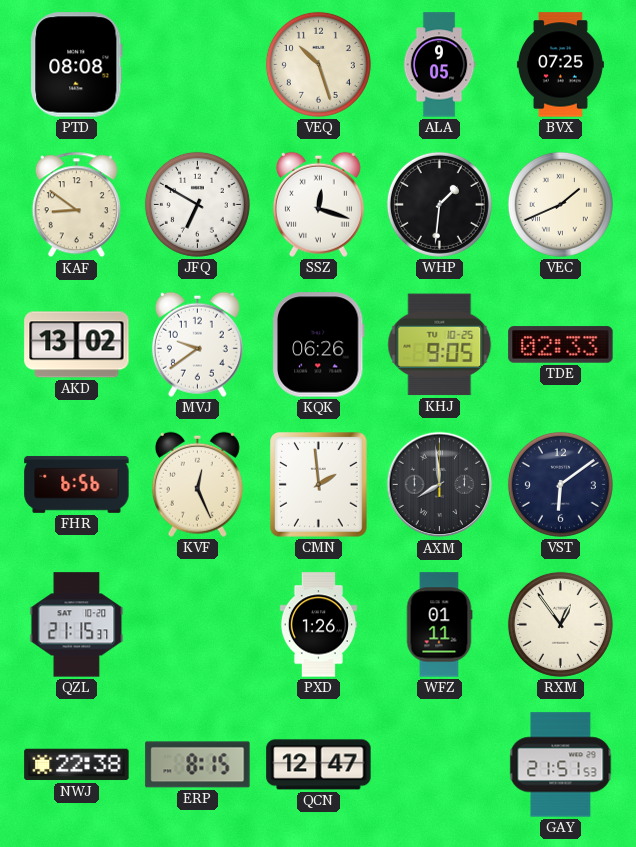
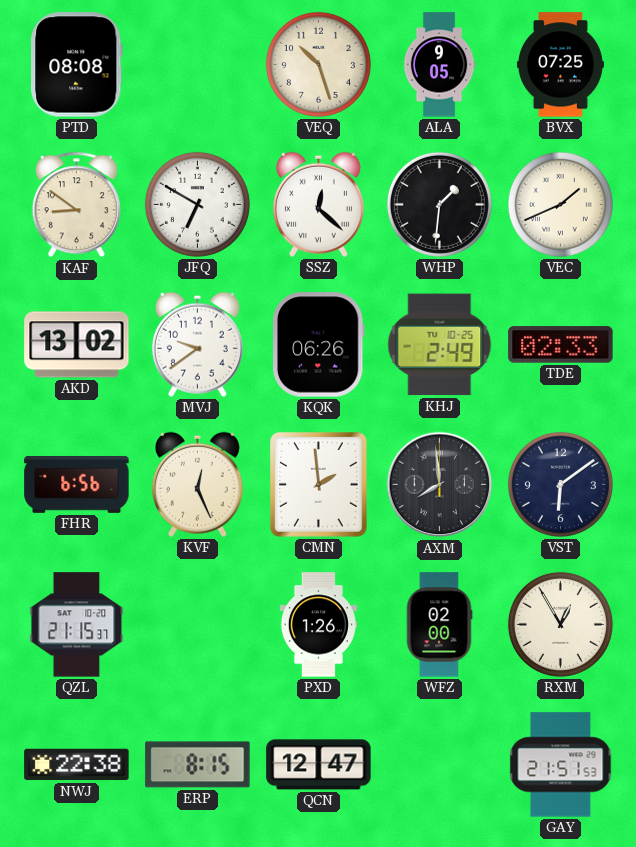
SSZ: 12:18 -> 12:22
KHJ: 9:05 -> 2:49
WFZ: 01:11 -> 02:00
RXM: 12:54 -> 12:55
